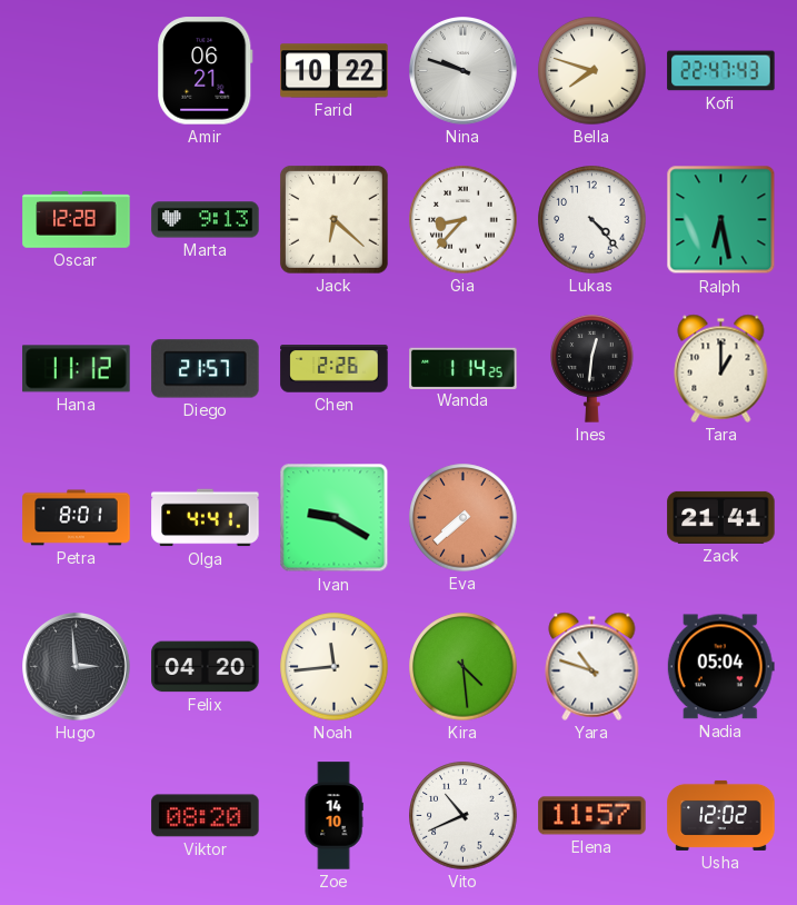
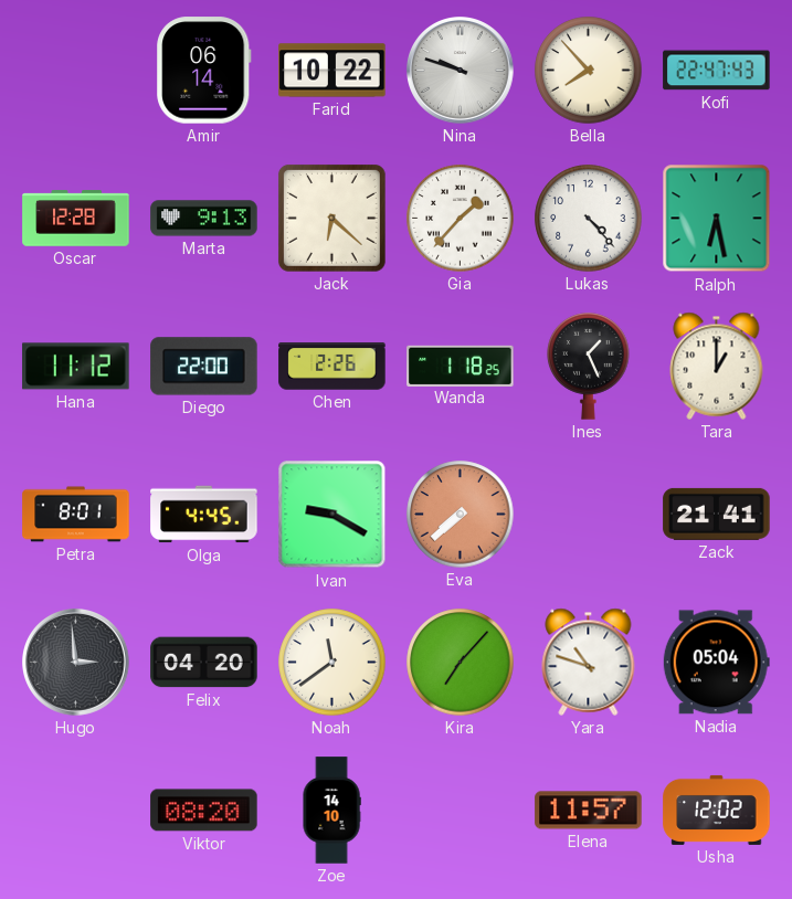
Amir: 06:21 -> 06:14
Bella: 7:48 -> 7:53
Gia: 8:37 -> 1:37
Diego: 21:57 -> 22:00
Wanda: 1:14 -> 1:18
Ines: 12:31 -> 1:26
Olga: 4:41 -> 4:45
Noah: 11:44 -> 11:39
Kira: 4:29 -> 7:07
Vito: 10:41 -> none
